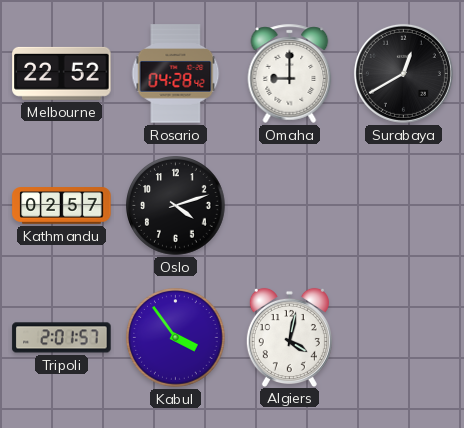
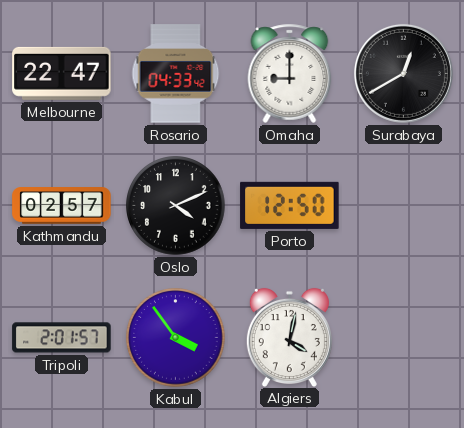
Melbourne: 22:52 -> 22:47
Rosario: 04:28 -> 04:33
Oslo: 4:12 -> 4:11
Porto: none -> 12:50
